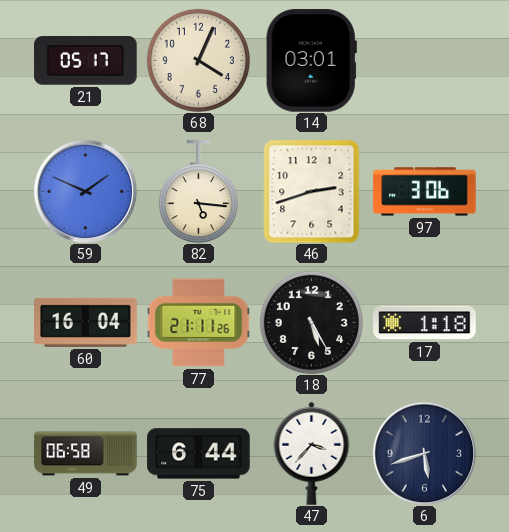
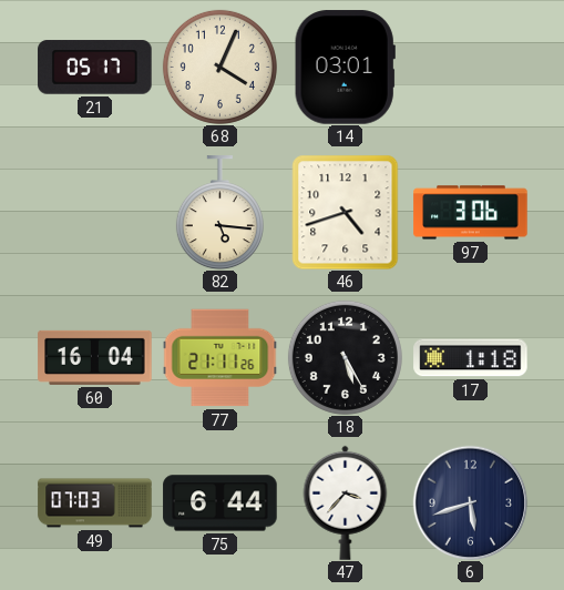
59: 1:49 -> none
46: 2:42 -> 4:42
49: 06:58 -> 07:03
